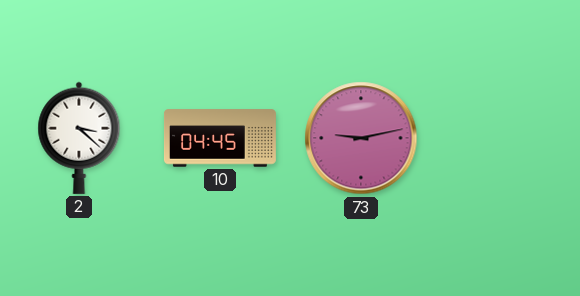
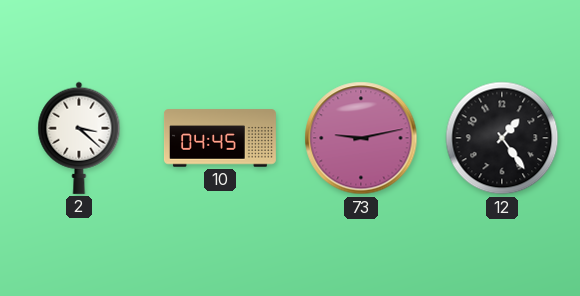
12: none -> 1:24
